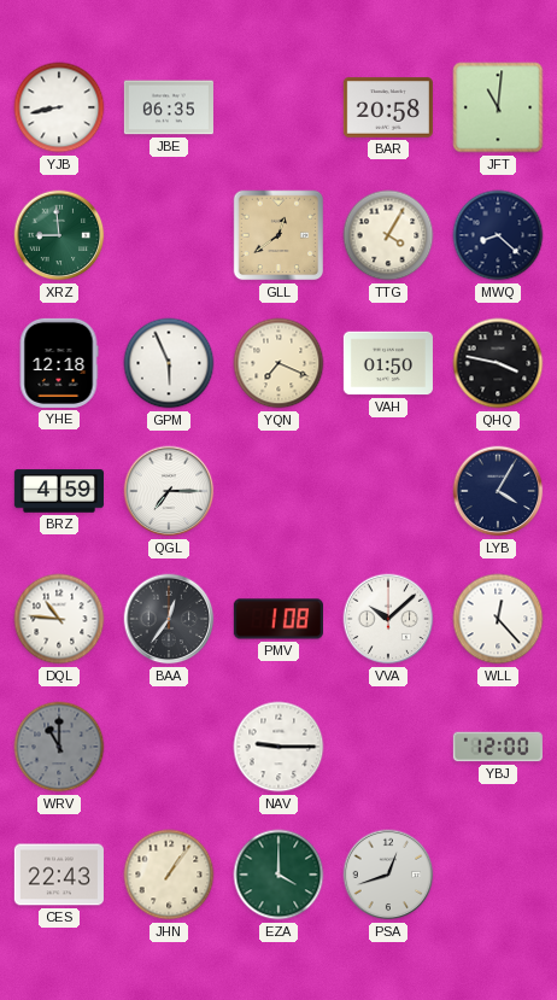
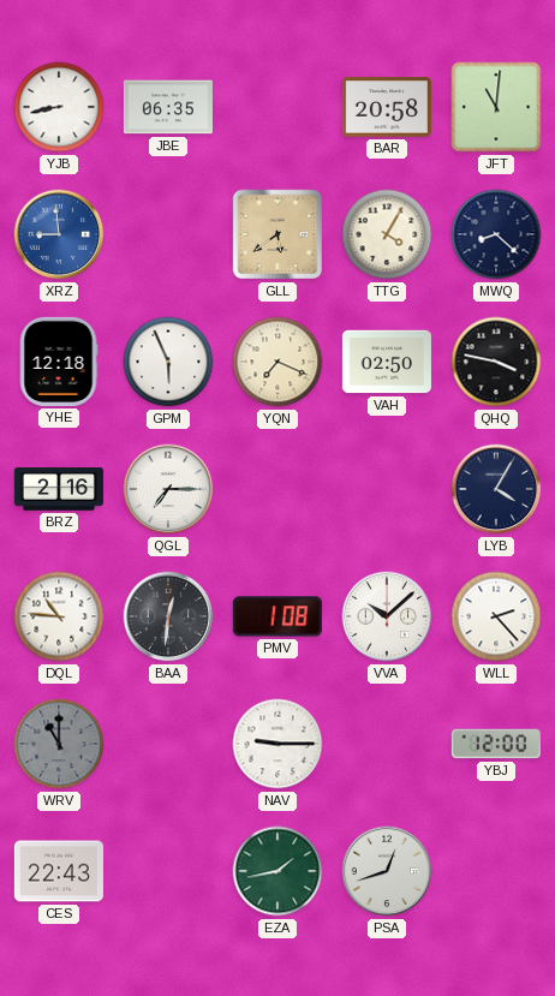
XRZ dial: green -> blue
GLL: 12:39 -> 5:39
VAH: 01:50 -> 02:50
BRZ: 4:59 -> 2:16
BAA: 12:36 -> 12:31
WLL: 12:23 -> 2:23
JHN: 1:06 -> none
EZA: 4:00 -> 1:43
